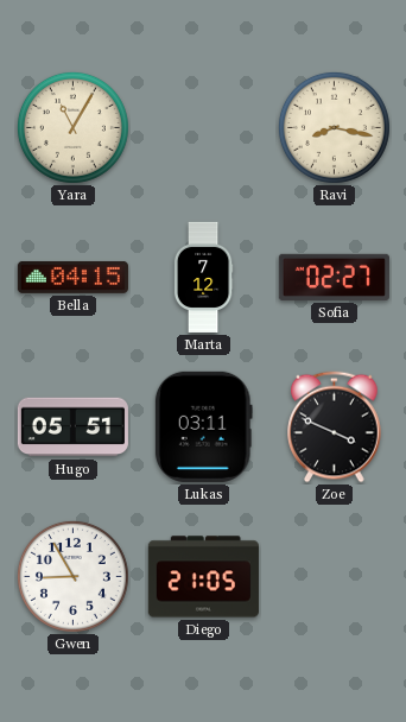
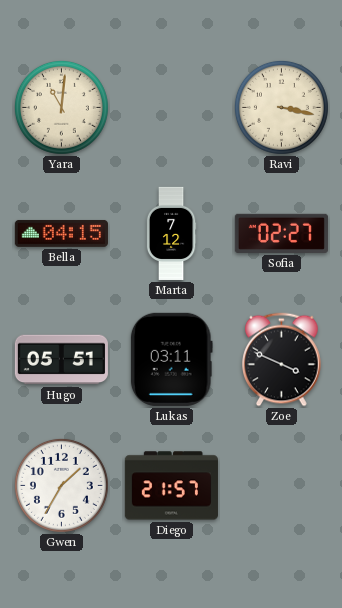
Yara: 11:05 -> 11:01
Ravi: 8:17 -> 3:17
Gwen: 8:55 -> 1:35
Diego: 21:05 -> 21:57
